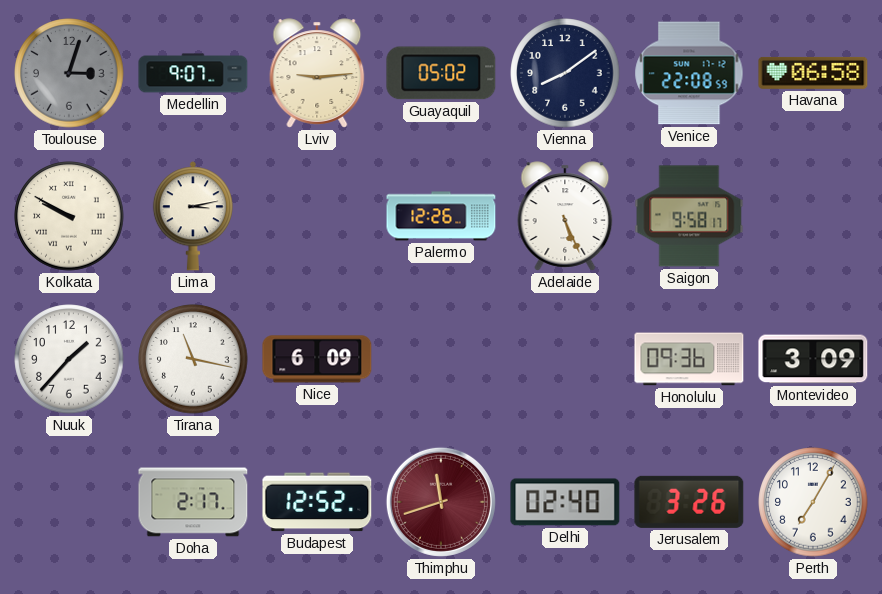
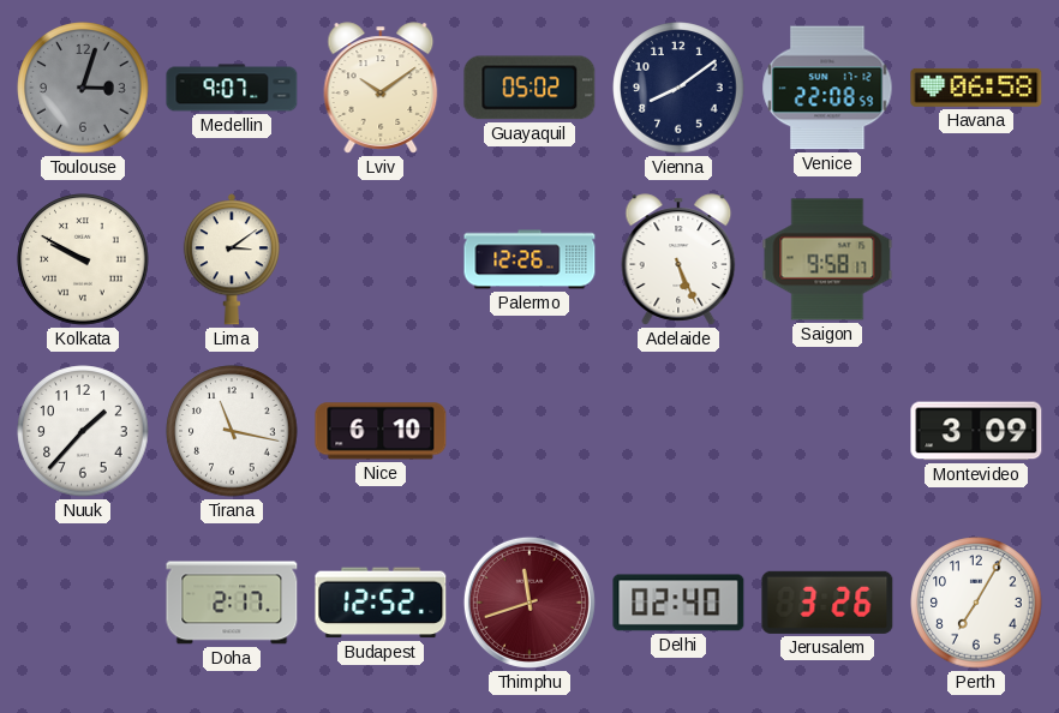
Lviv: 9:14 -> 10:09
Lima: 3:13 -> 3:09
Nice: 6:09 -> 6:10
Honolulu: 09:36 -> none
